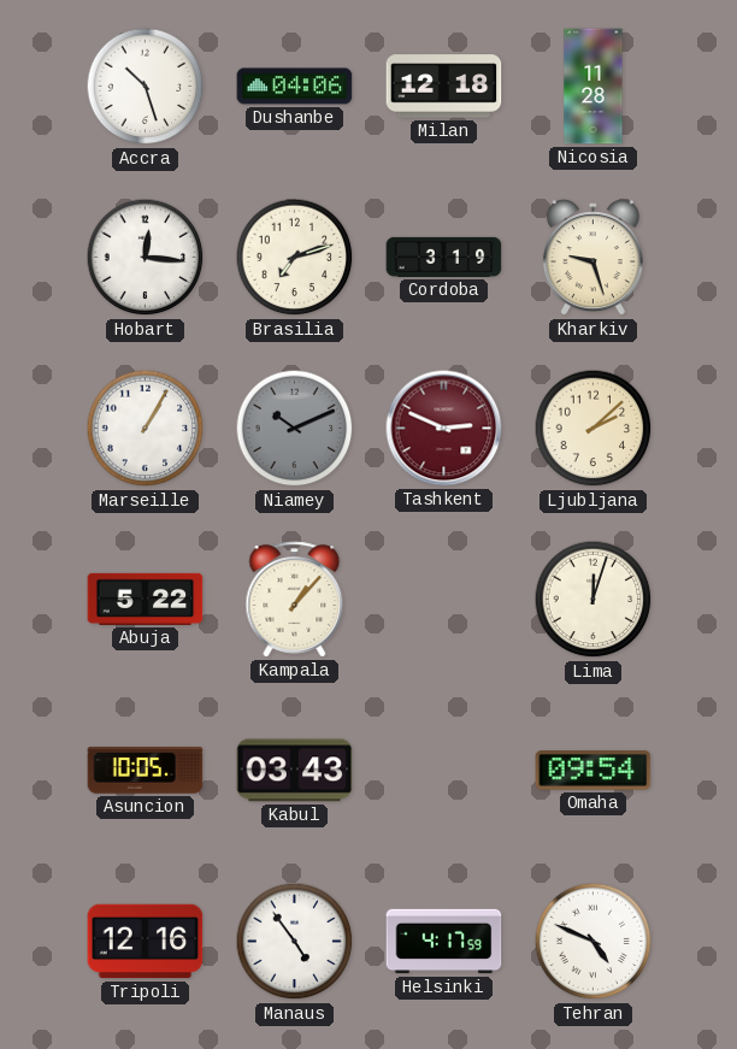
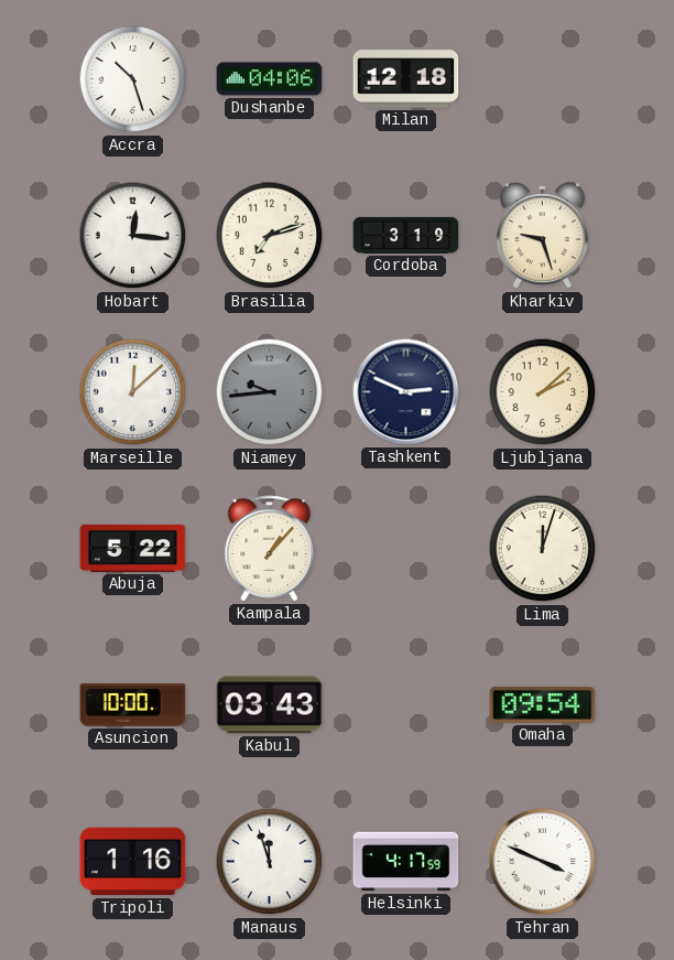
Nicosia: 11:28 -> none
Marseille: 1:05 -> 12:08
Niamey: 10:11 -> 9:44
Tashkent dial: burgundy -> navy
Asuncion: 10:05 -> 10:00
Tripoli: 12:16 -> 1:16
Manaus: 4:54 -> 11:57
Tehran: 4:49 -> 3:49
